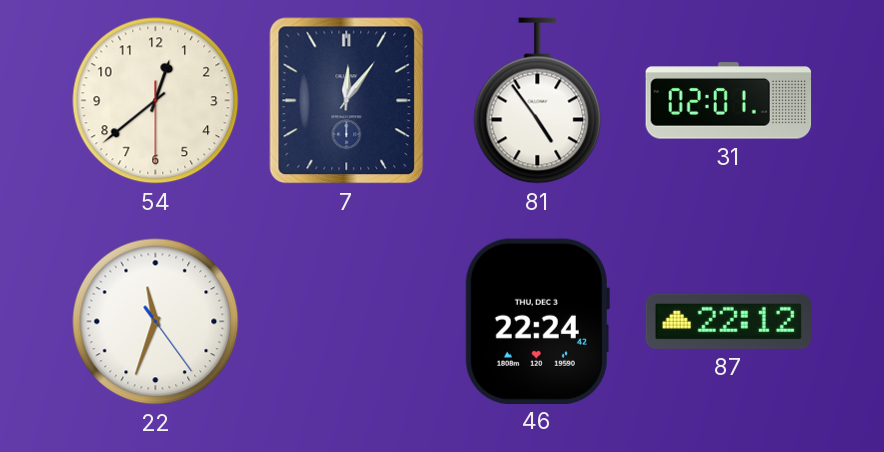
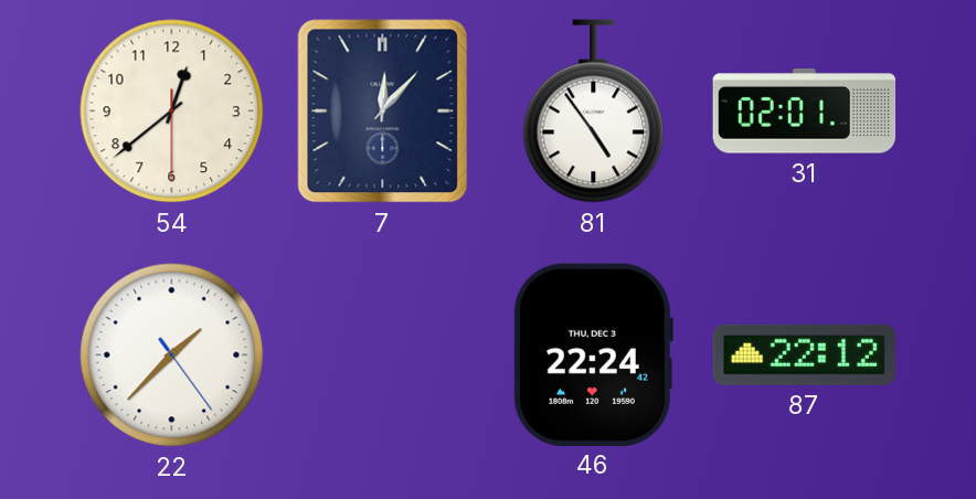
7: 12:06 -> 12:07
22: 11:33 -> 1:37
